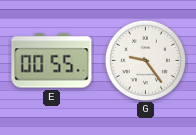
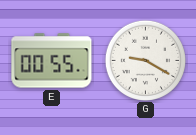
G: 9:24 -> 9:20
